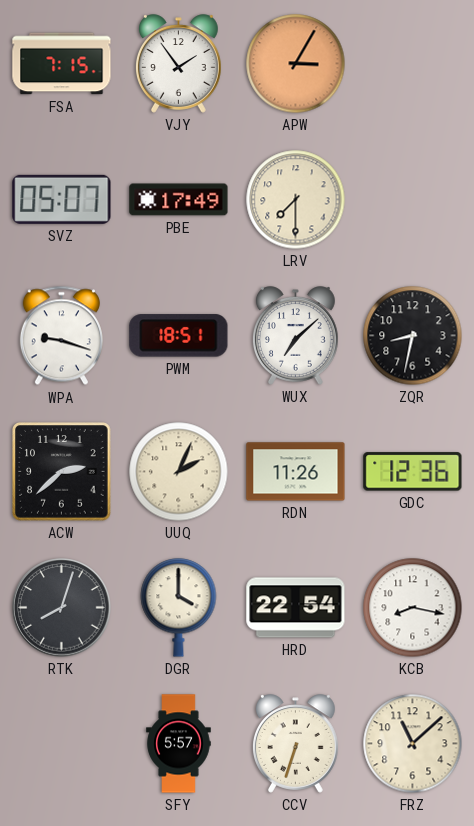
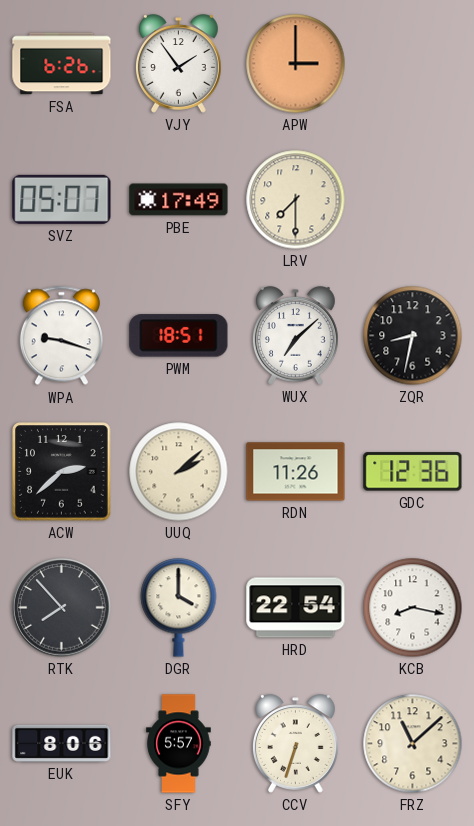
FSA: 7:15 -> 6:26
APW: 3:05 -> 3:00
UUQ: 2:04 -> 2:08
RTK: 8:03 -> 7:53
EUK: none -> 8:06
